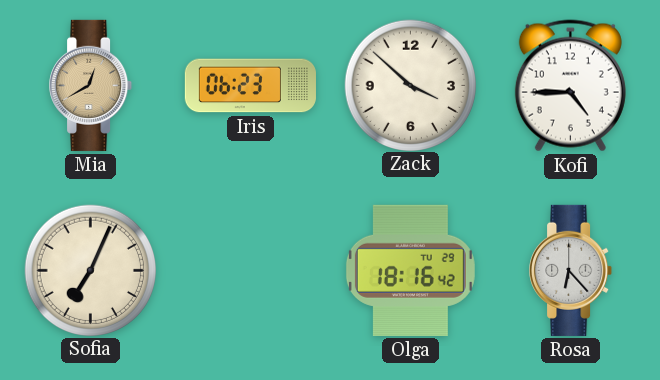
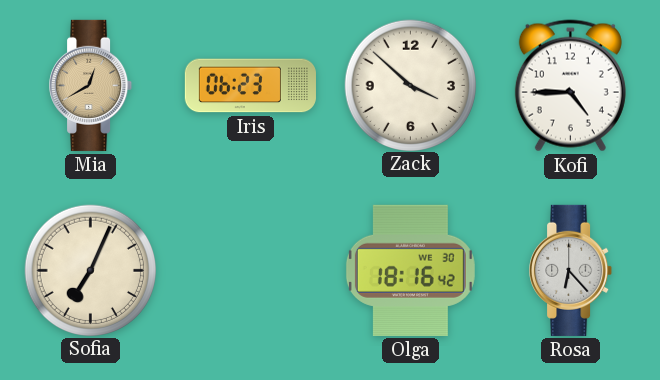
Olga date: TU 29 -> WE 30
